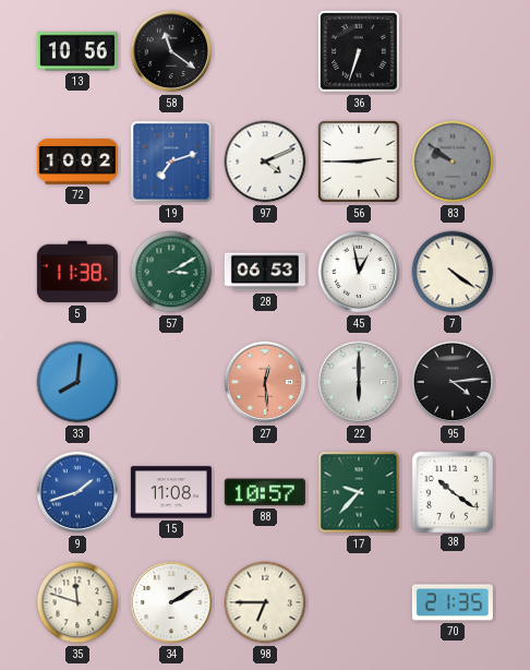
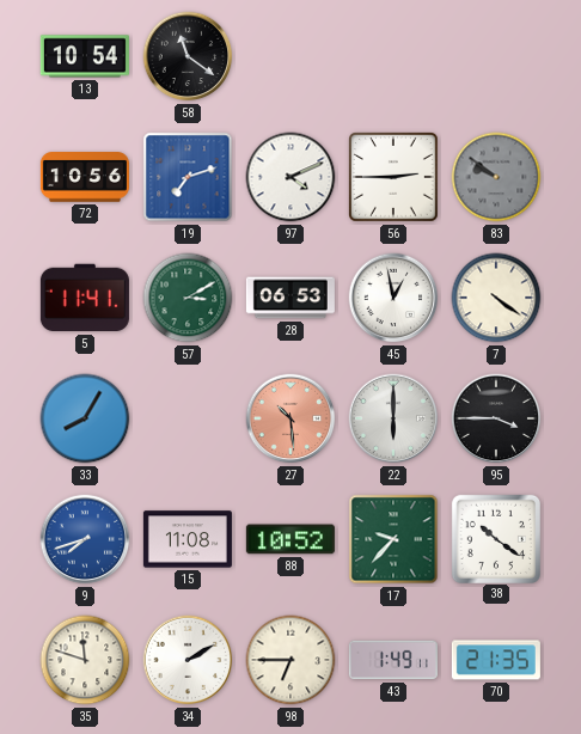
13: 10:56 -> 10:54
36: 6:33 -> none
72: 10:02 -> 10:56
5: 11:38 -> 11:41
33: 8:01 -> 8:05
27: 12:29 -> 10:29
95: 4:14 -> 3:45
9: 1:42 -> 7:42
88: 10:57 -> 10:52
43: none -> 1:49
